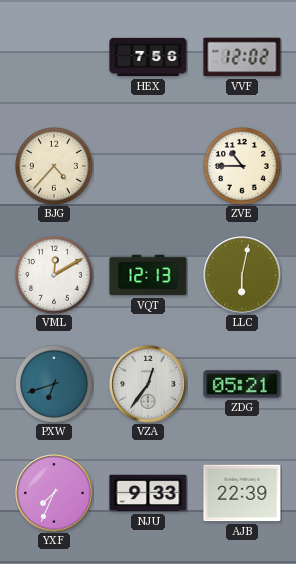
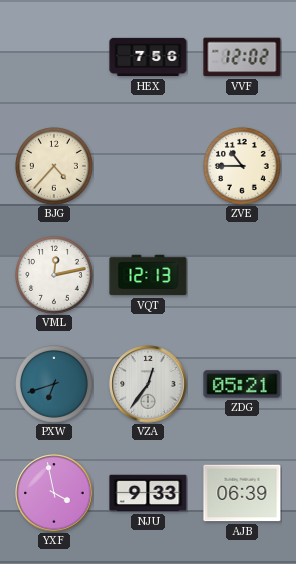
VML: 12:10 -> 12:13
LLC: 6:02 -> none
YXF: 7:34 -> 3:58
AJB: 22:39 -> 06:39
